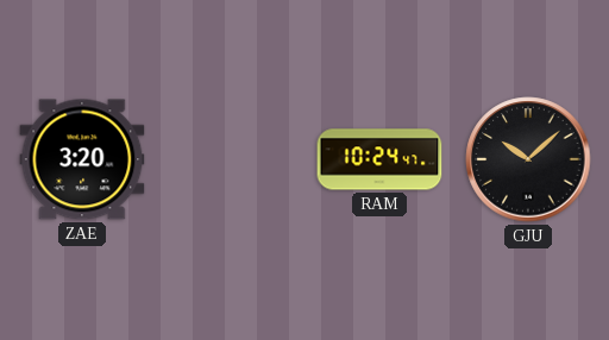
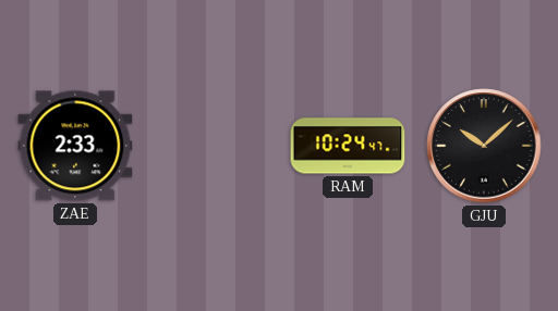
ZAE: 3:20 -> 2:33
